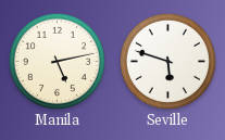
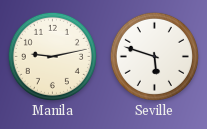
Manila: 5:13 -> 9:13
